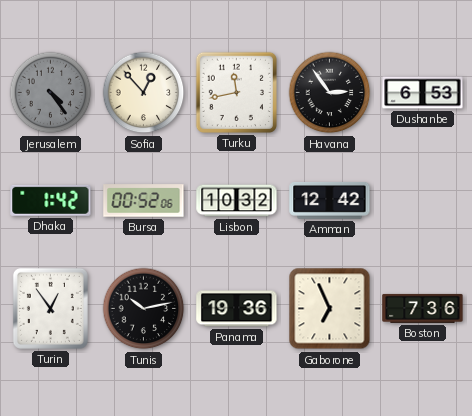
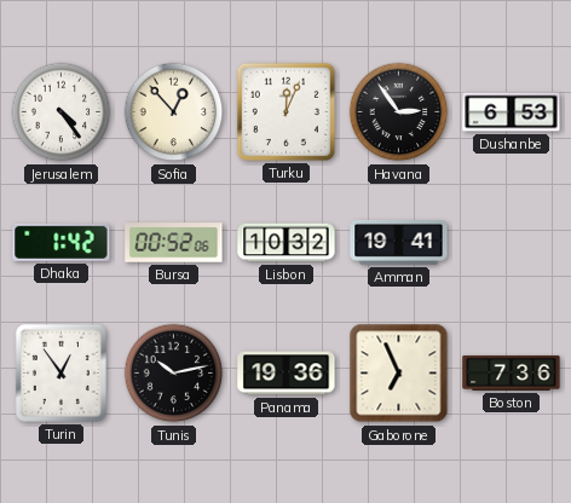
Jerusalem dial: grey -> white
Turku: 11:43 -> 12:04
Amman: 12:42 -> 19:41
